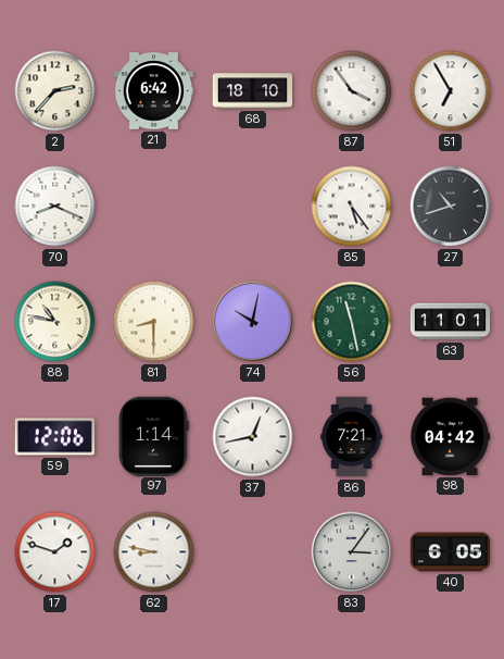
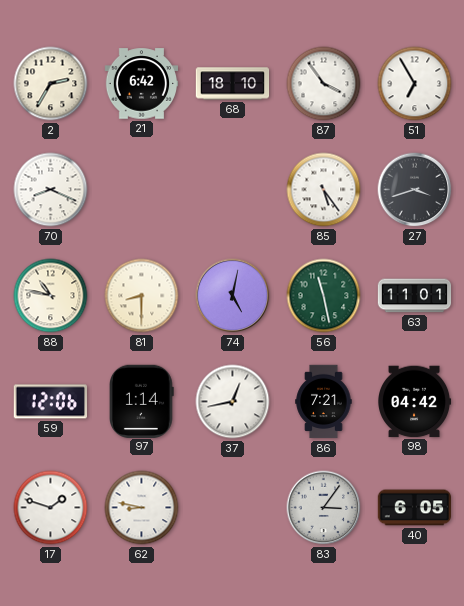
2: 2:37 -> 2:35
27: 10:42 -> 3:42
74: 10:02 -> 5:02
